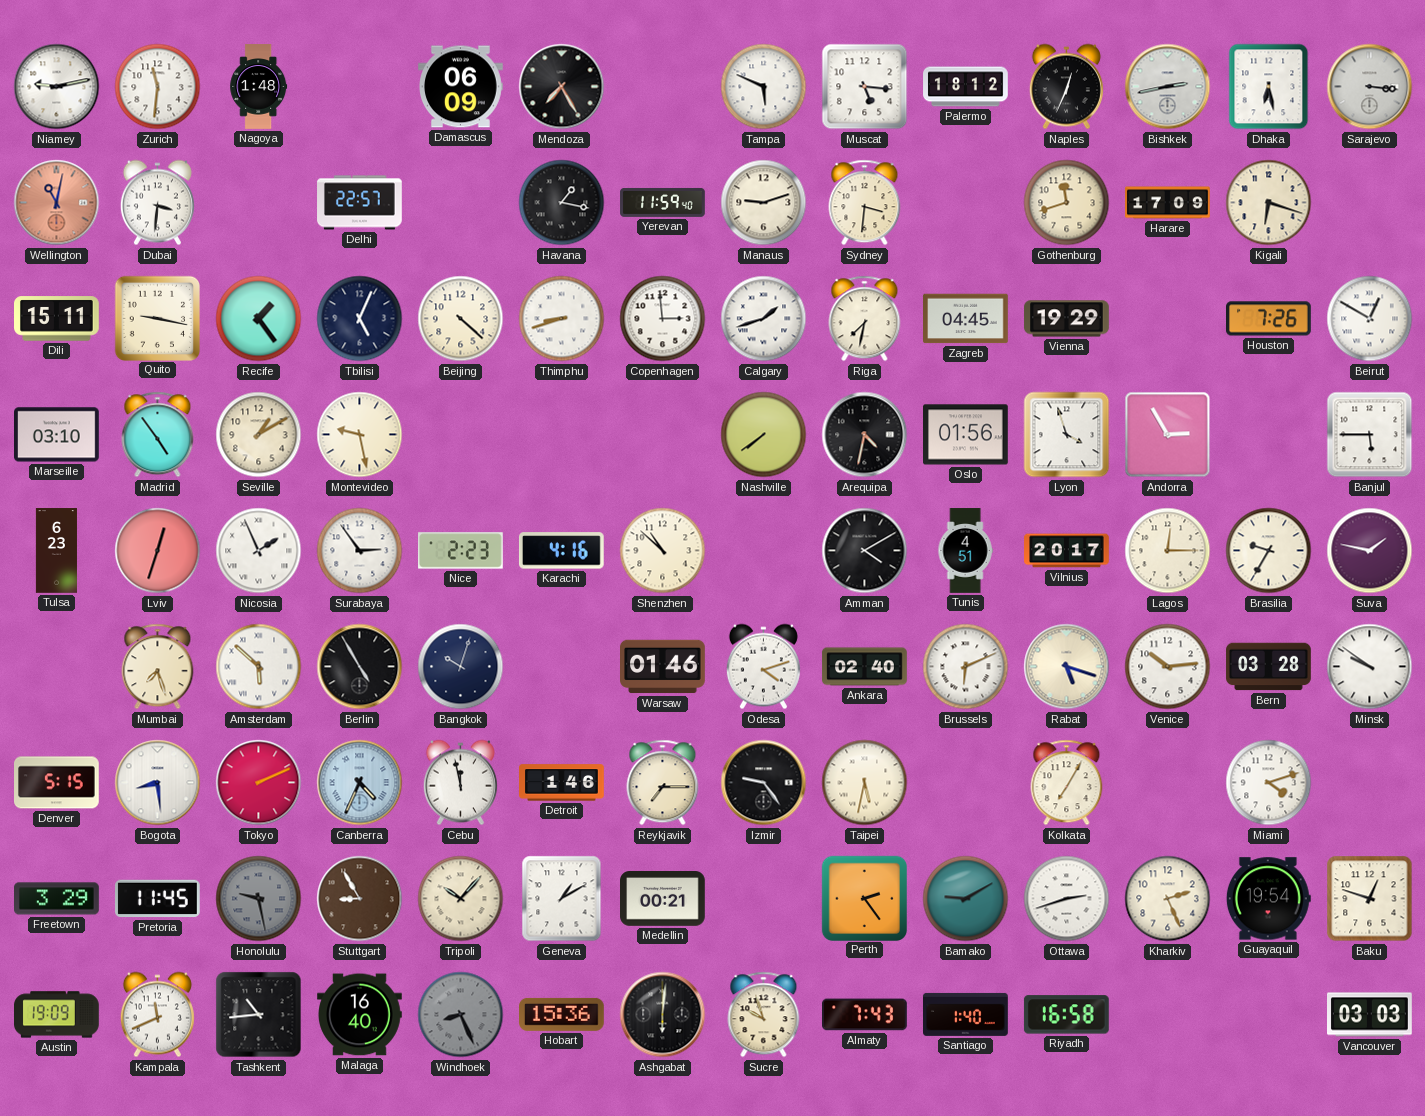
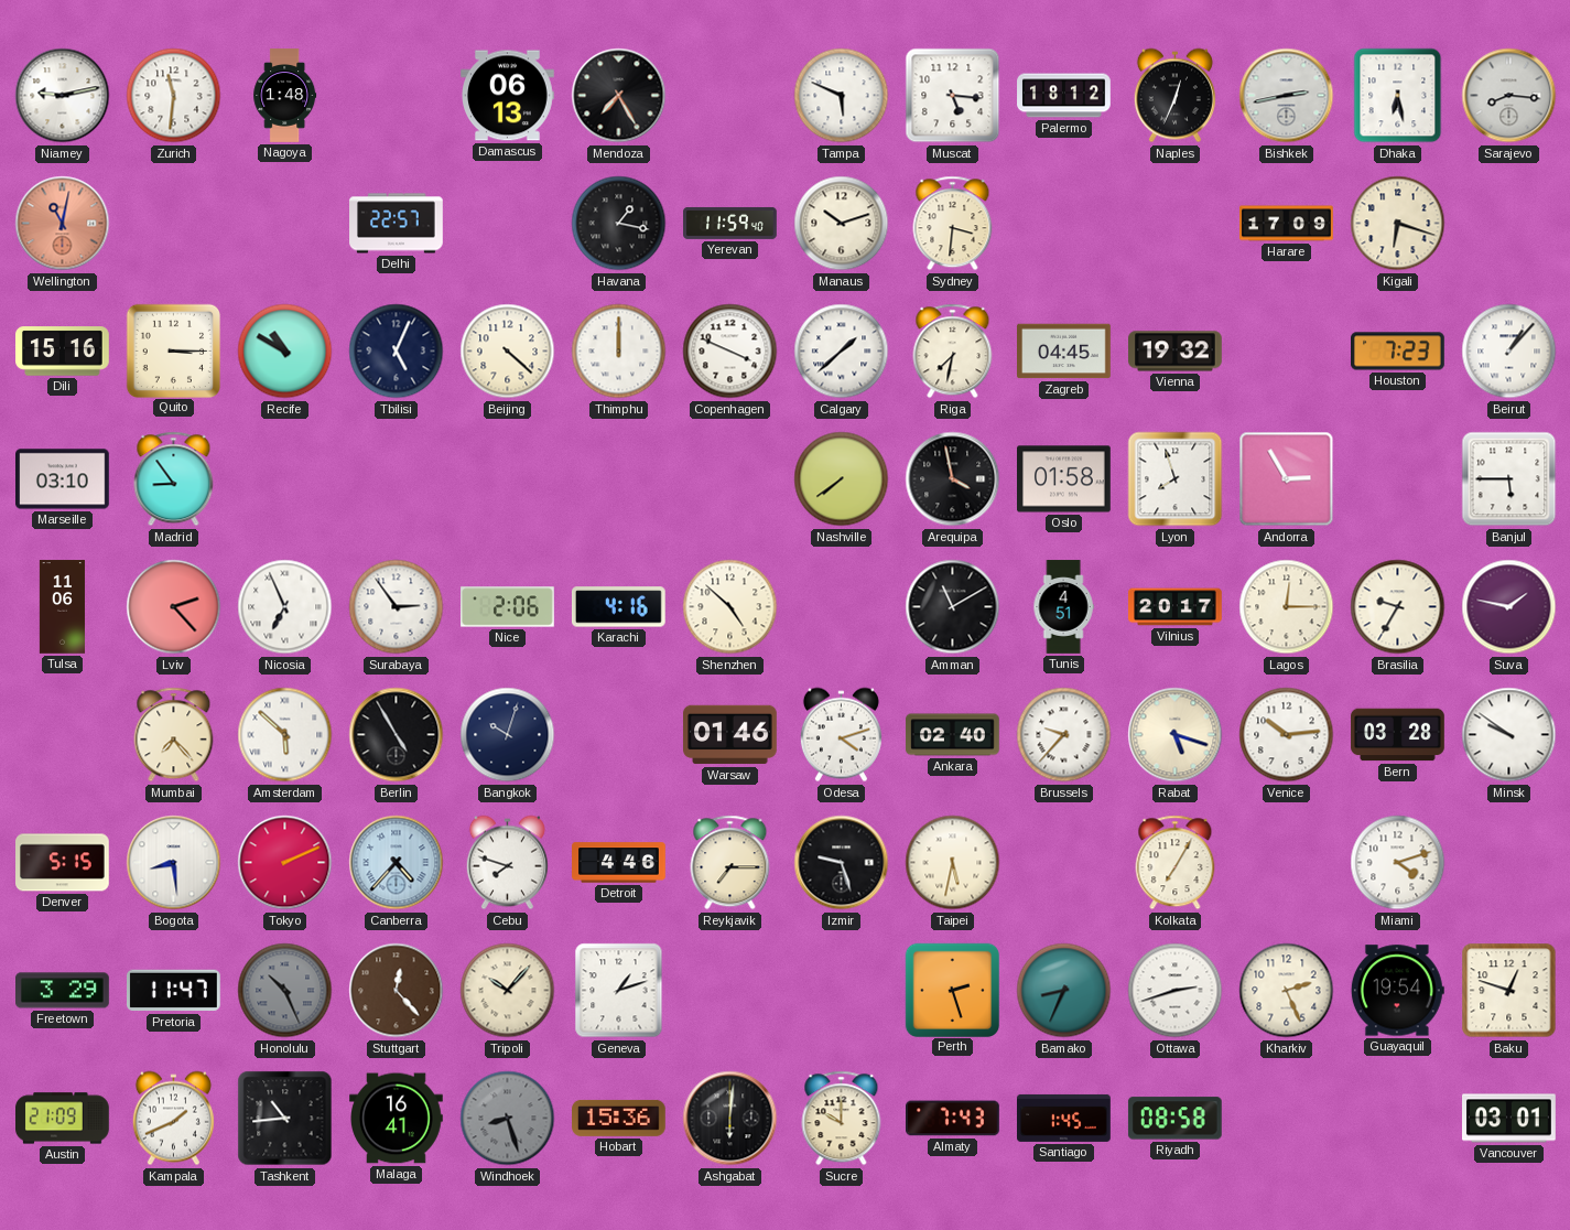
Damascus: 06:09 -> 06:13
Sarajevo: 3:16 -> 8:16
Dubai: 3:31 -> none
Manaus: 9:12 -> 10:12
Gothenburg: 11:42 -> none
Dili: 15:11 -> 15:16
Quito: 9:17 -> 3:15
Recife: 1:24 -> 10:50
Thimphu: 8:42 -> 12:00
Copenhagen: 2:59 -> 3:49
Calgary: 1:42 -> 1:38
Vienna: 19:29 -> 19:32
Houston: 7:26 -> 7:23
Beirut: 12:50 -> 1:07
Madrid: 4:54 -> 8:54
Seville: 1:10 -> none
Montevideo: 9:28 -> none
Arequipa: 4:32 -> 3:58
Oslo: 01:56 -> 01:58
Lyon: 3:57 -> 7:57
Tulsa: 6:23 -> 11:06
Lviv: 12:33 -> 2:23
Nicosia: 1:56 -> 6:56
Nice: 2:23 -> 2:06
Shenzhen: 10:52 -> 4:52
Amman: 4:10 -> 11:10
Mumbai: 7:27 -> 7:23
Brussels: 6:11 -> 9:37
Canberra: 4:34 -> 4:37
Cebu: 11:58 -> 7:48
Detroit: 1:46 -> 4:46
Izmir: 9:24 -> 9:27
Pretoria: 11:45 -> 11:47
Honolulu: 9:28 -> 10:26
Stuttgart: 8:55 -> 12:23
Geneva: 1:10 -> 1:12
Medellin: 00:21 -> none
Perth: 2:24 -> 2:27
Bamako: 9:10 -> 8:34
Austin: 19:09 -> 21:09
Kampala: 11:41 -> 1:41
Malaga: 16:40 -> 16:41
Windhoek: 8:26 -> 8:27
Sucre: 9:57 -> 10:00
Santiago: 1:40 -> 1:45
Riyadh: 16:58 -> 08:58
Vancouver: 03:03 -> 03:01
